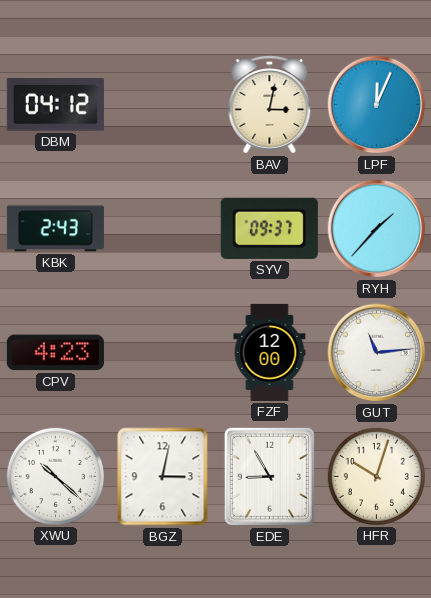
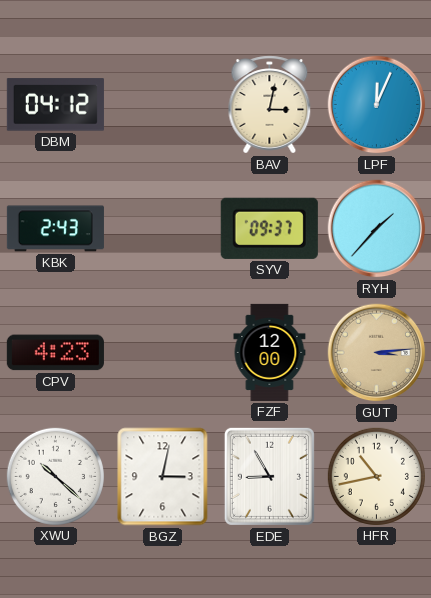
GUT: 11:14 -> 3:14
GUT dial: white -> champagne
HFR: 10:03 -> 10:43
